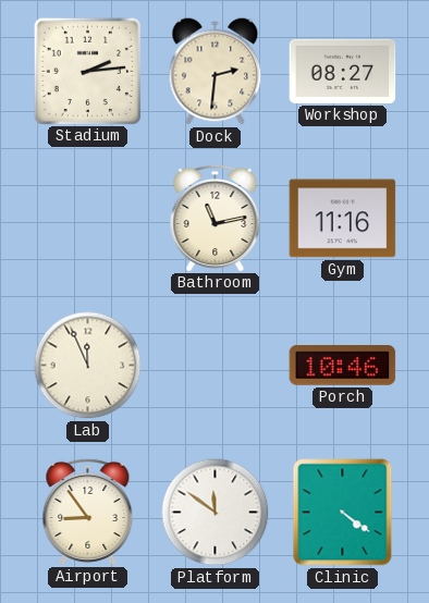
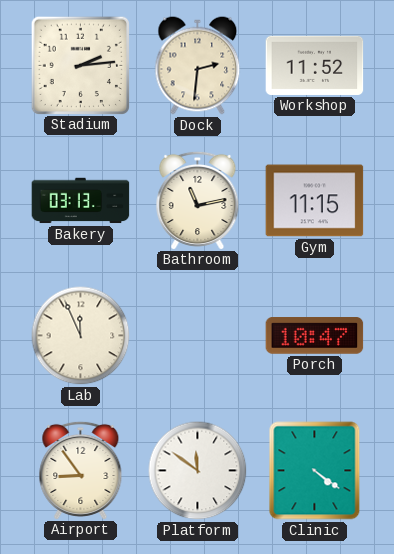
Workshop: 08:27 -> 11:52
Bakery: none -> 03:13
Gym: 11:16 -> 11:15
Porch: 10:46 -> 10:47
